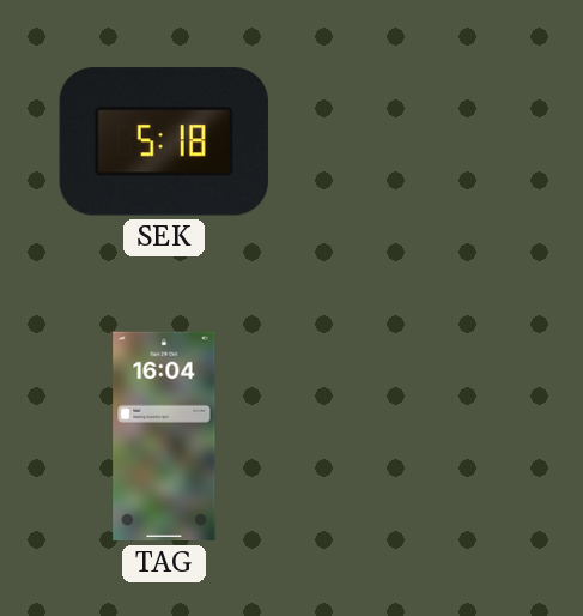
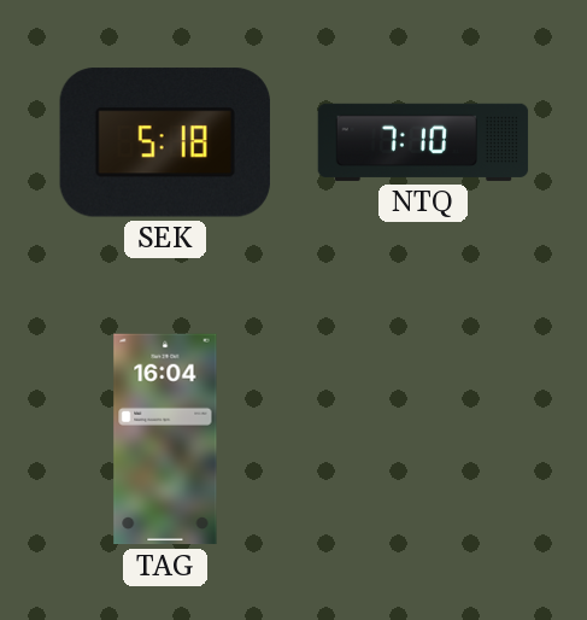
NTQ: none -> 7:10
